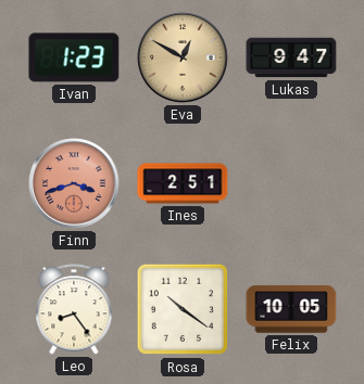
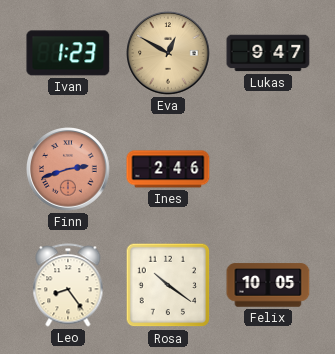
Finn: 3:42 -> 2:42
Ines: 2:51 -> 2:46
